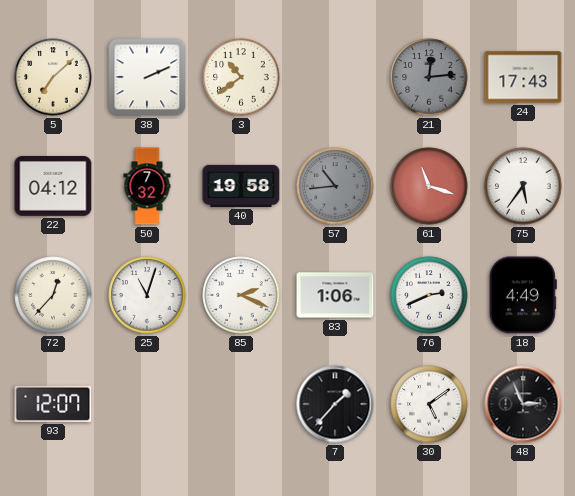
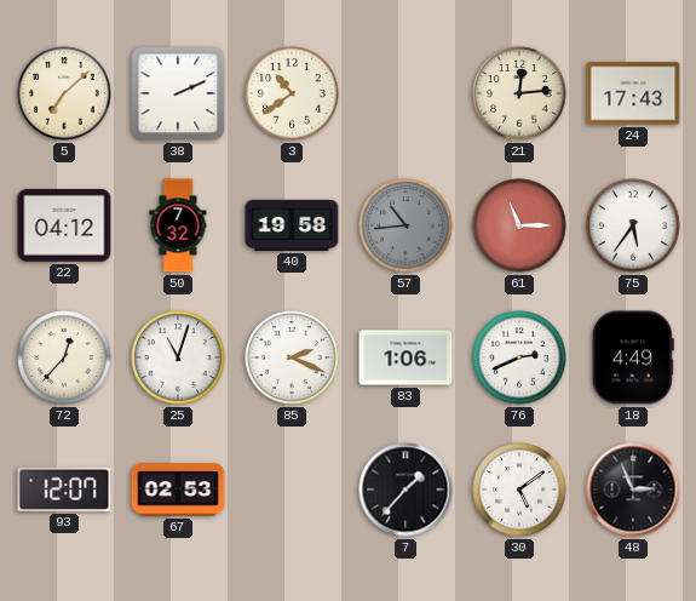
21 dial: grey -> cream
61: 11:18 -> 11:15
67: none -> 02:53
